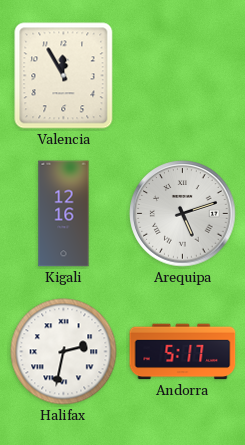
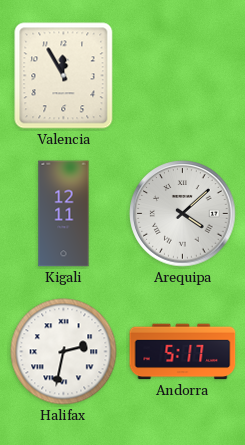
Kigali: 12:16 -> 12:11
Arequipa: 5:12 -> 4:08
